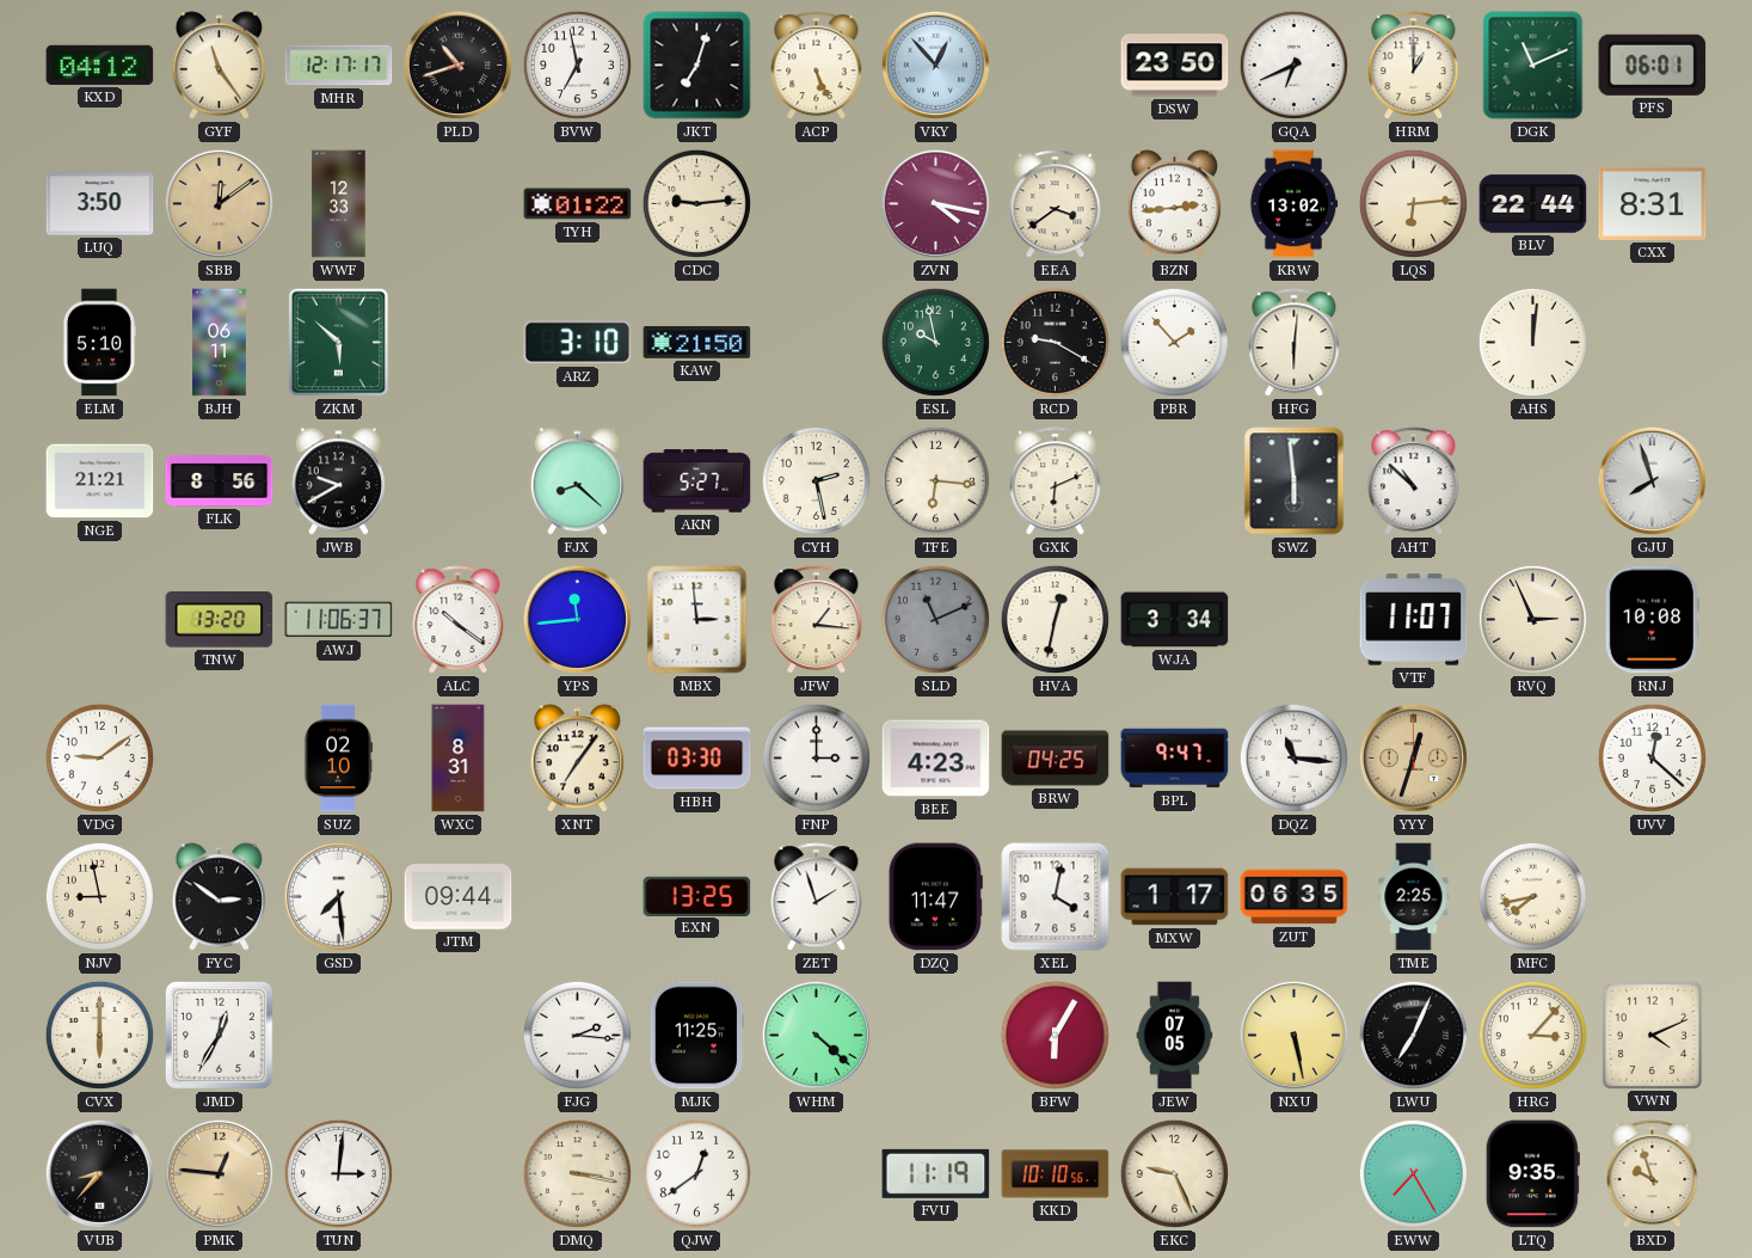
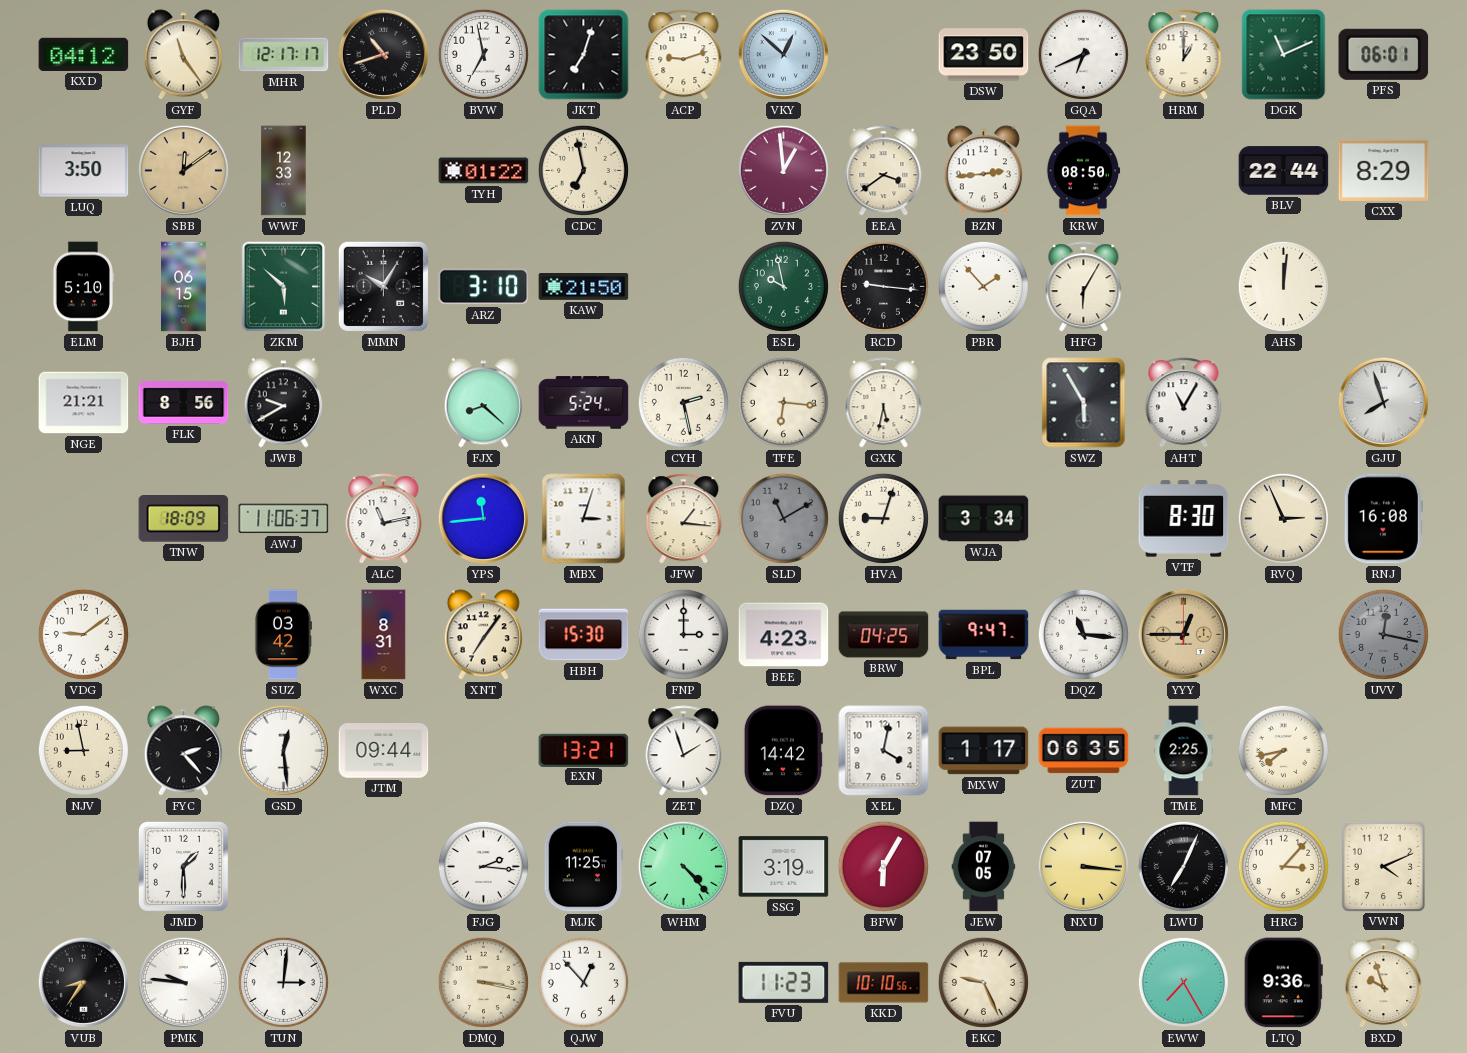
ACP: 5:26 -> 9:12
VKY: 12:53 -> 12:52
CDC: 9:14 -> 6:58
ZVN: 4:17 -> 12:59
KRW: 13:02 -> 08:50
LQS: 6:14 -> none
CXX: 8:31 -> 8:29
BJH: 06:11 -> 06:15
MMN: none -> 10:05
RCD: 9:20 -> 9:16
HFG: 6:01 -> 6:05
AKN: 5:27 -> 5:24
GXK: 6:11 -> 5:32
SWZ: 5:59 -> 5:55
AHT: 10:52 -> 11:05
TNW: 13:20 -> 18:09
ALC: 10:21 -> 11:13
MBX: 2:59 -> 3:03
SLD: 11:11 -> 11:10
HVA: 12:32 -> 9:03
VTF: 11:07 -> 8:30
RNJ: 10:08 -> 16:08
SUZ: 02:10 -> 03:42
HBH: 03:30 -> 15:30
YYY: 12:33 -> 12:45
UVV: 12:22 -> 12:17
UVV dial: white -> grey
FYC: 2:51 -> 2:23
GSD: 7:29 -> 12:29
EXN: 13:25 -> 13:21
DZQ: 11:47 -> 14:42
CVX: 6:00 -> none
JMD: 12:35 -> 1:30
WHM: 4:22 -> 4:23
SSG: none -> 3:19
NXU: 5:28 -> 3:16
VUB: 8:37 -> 8:36
PMK: 12:46 -> 9:46
PMK dial: champagne -> white
QJW: 12:39 -> 12:53
FVU: 11:19 -> 11:23
LTQ: 9:35 -> 9:36
